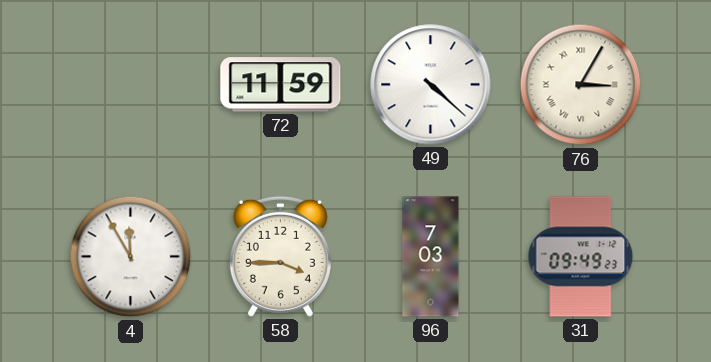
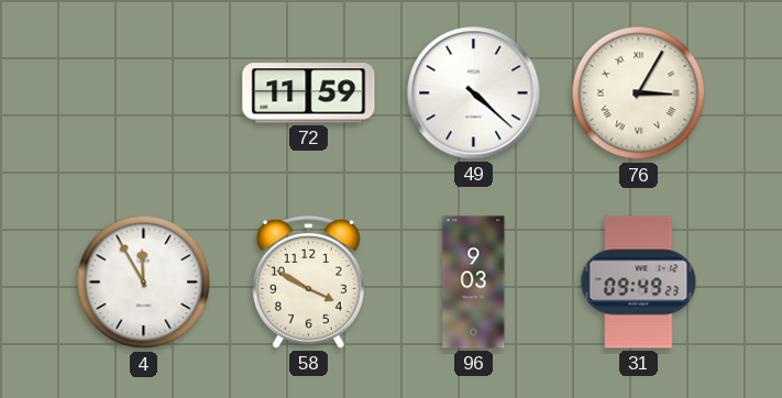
58: 3:45 -> 3:50
96: 7:03 -> 9:03
